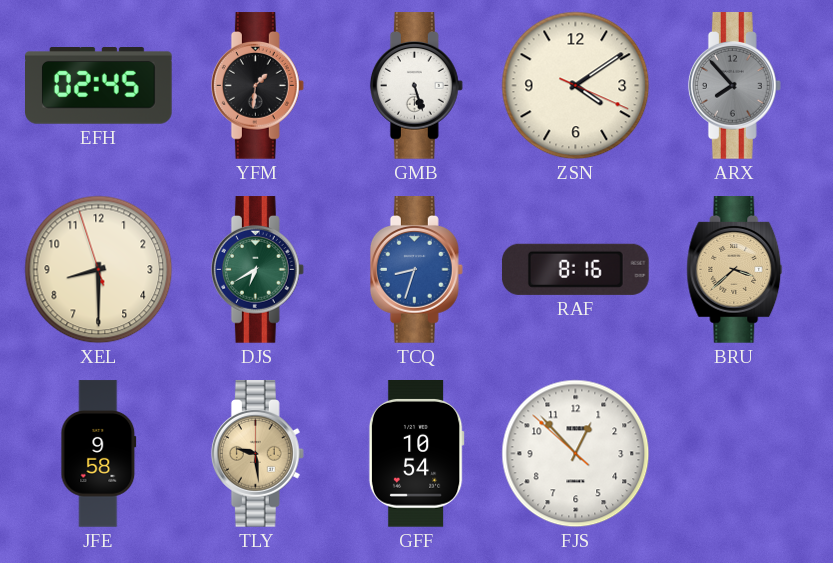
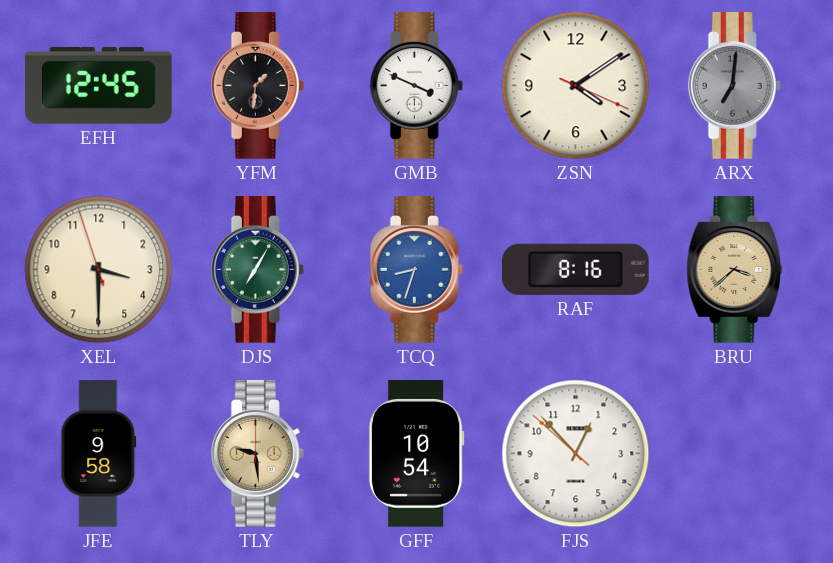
EFH: 02:45 -> 12:45
GMB: 5:27 -> 3:49
ARX: 7:53 -> 7:01
XEL: 8:29 -> 3:29
DJS: 6:40 -> 7:05
